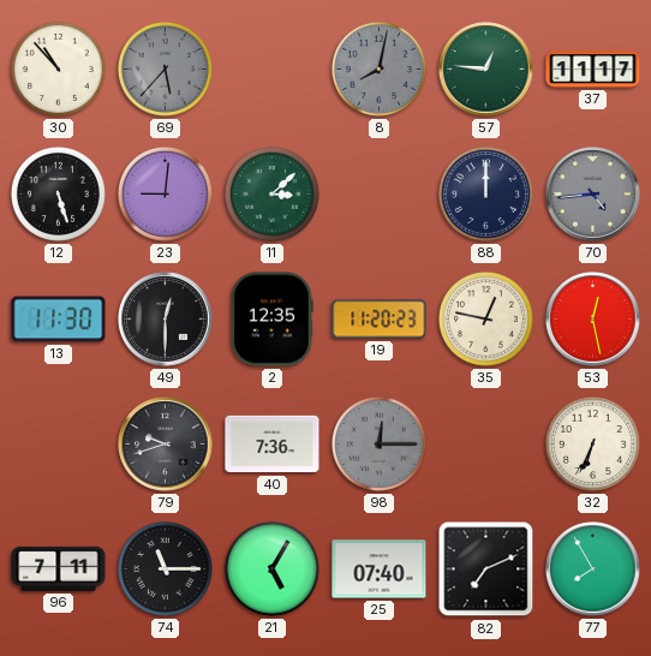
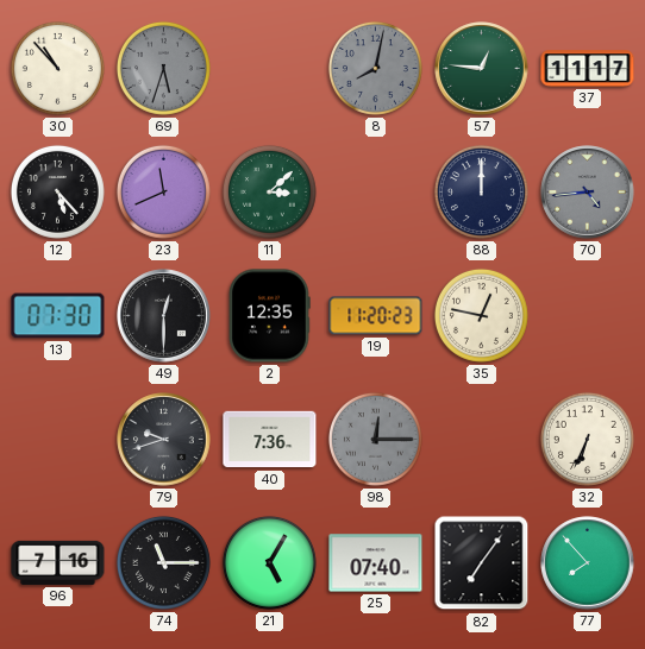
69: 5:37 -> 5:33
12: 5:27 -> 5:23
23: 9:01 -> 11:41
13: 11:30 -> 07:30
53: 12:28 -> none
96: 7:11 -> 7:16
82: 7:11 -> 7:06
77: 7:55 -> 7:53
